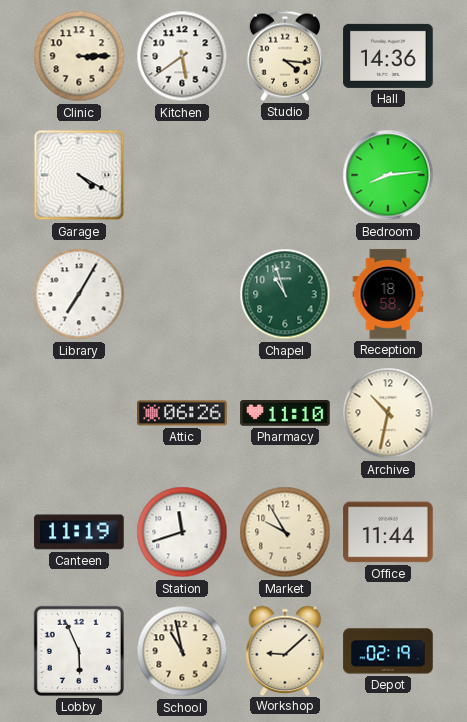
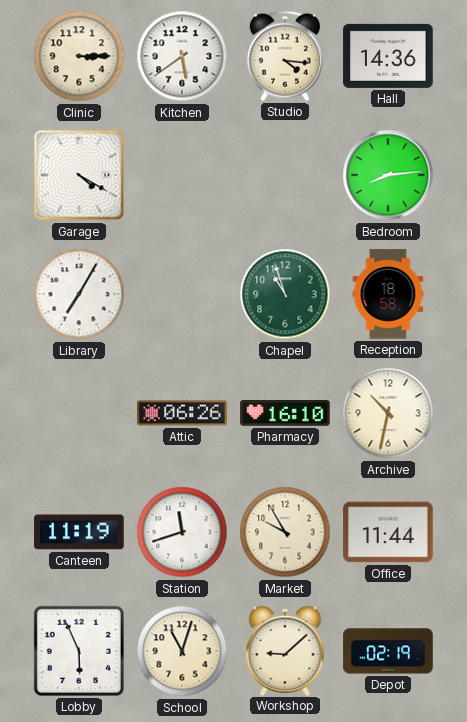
Pharmacy: 11:10 -> 16:10
School: 10:58 -> 11:03
